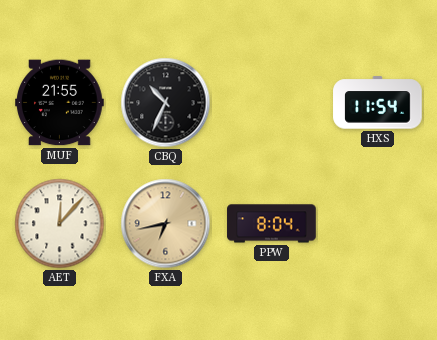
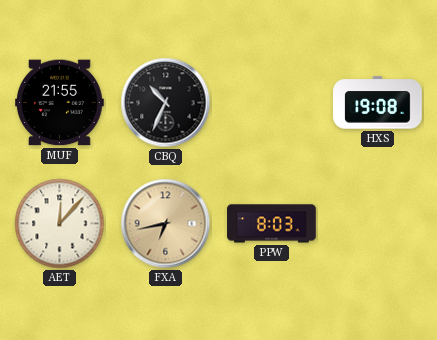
HXS: 11:54 -> 19:08
PPW: 8:04 -> 8:03
